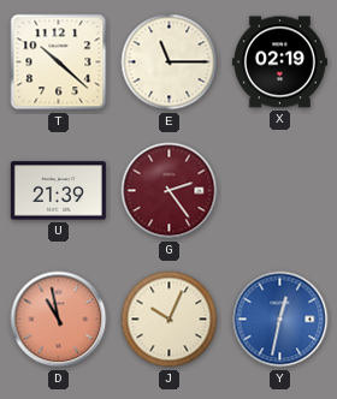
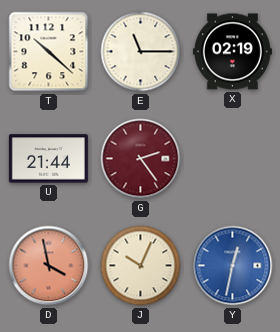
U: 21:39 -> 21:44
D: 10:58 -> 3:58
